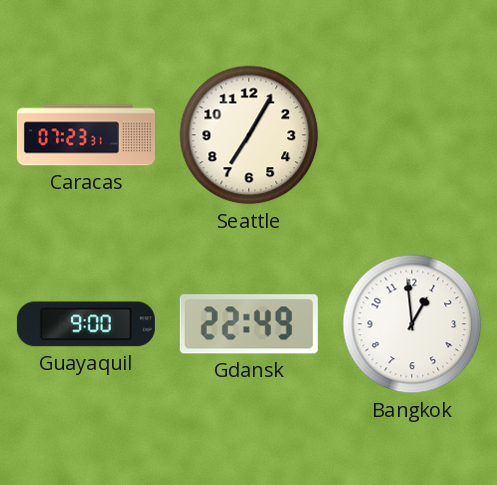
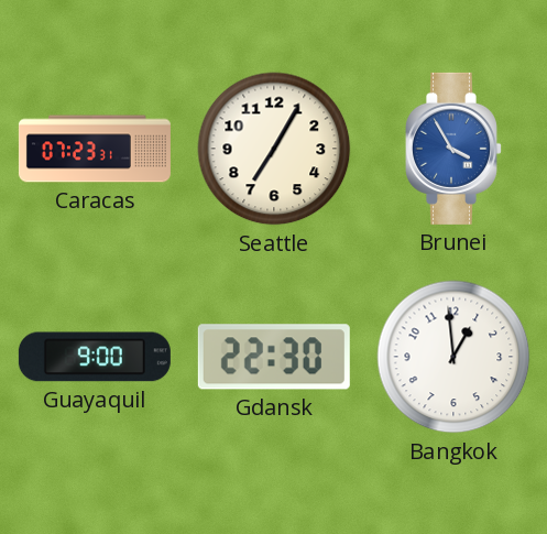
Brunei: none -> 3:55
Gdansk: 22:49 -> 22:30
